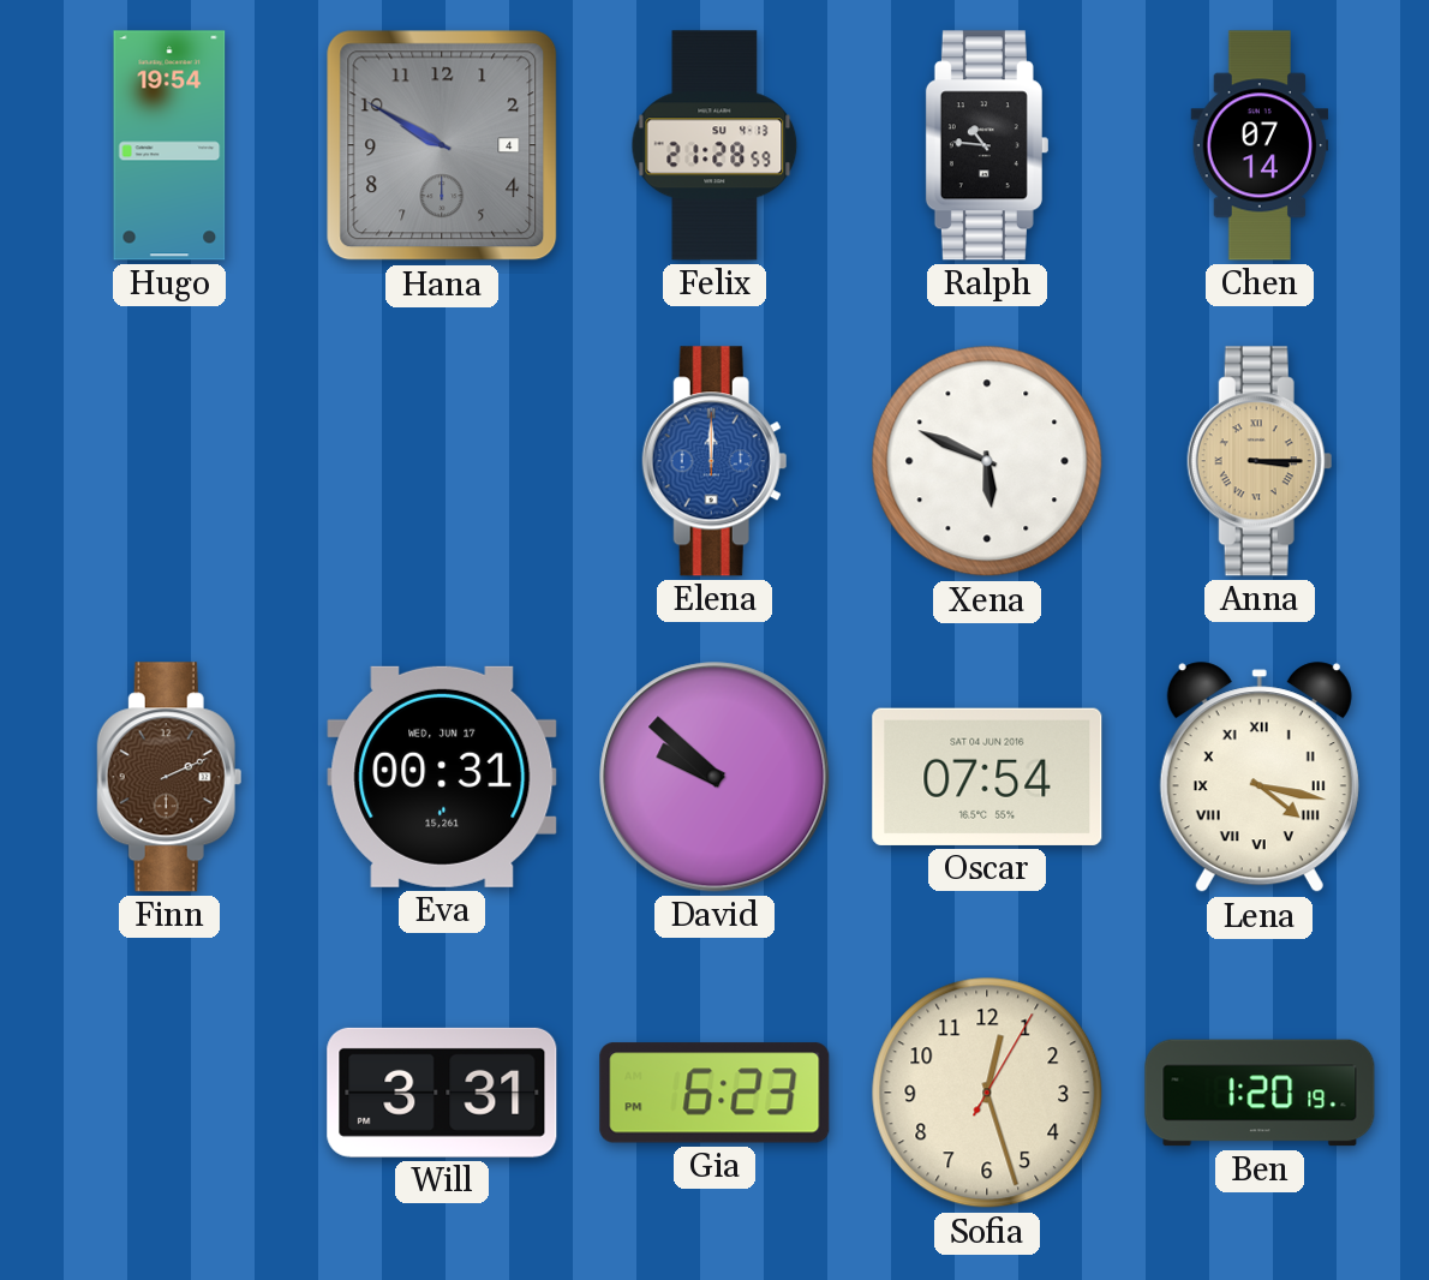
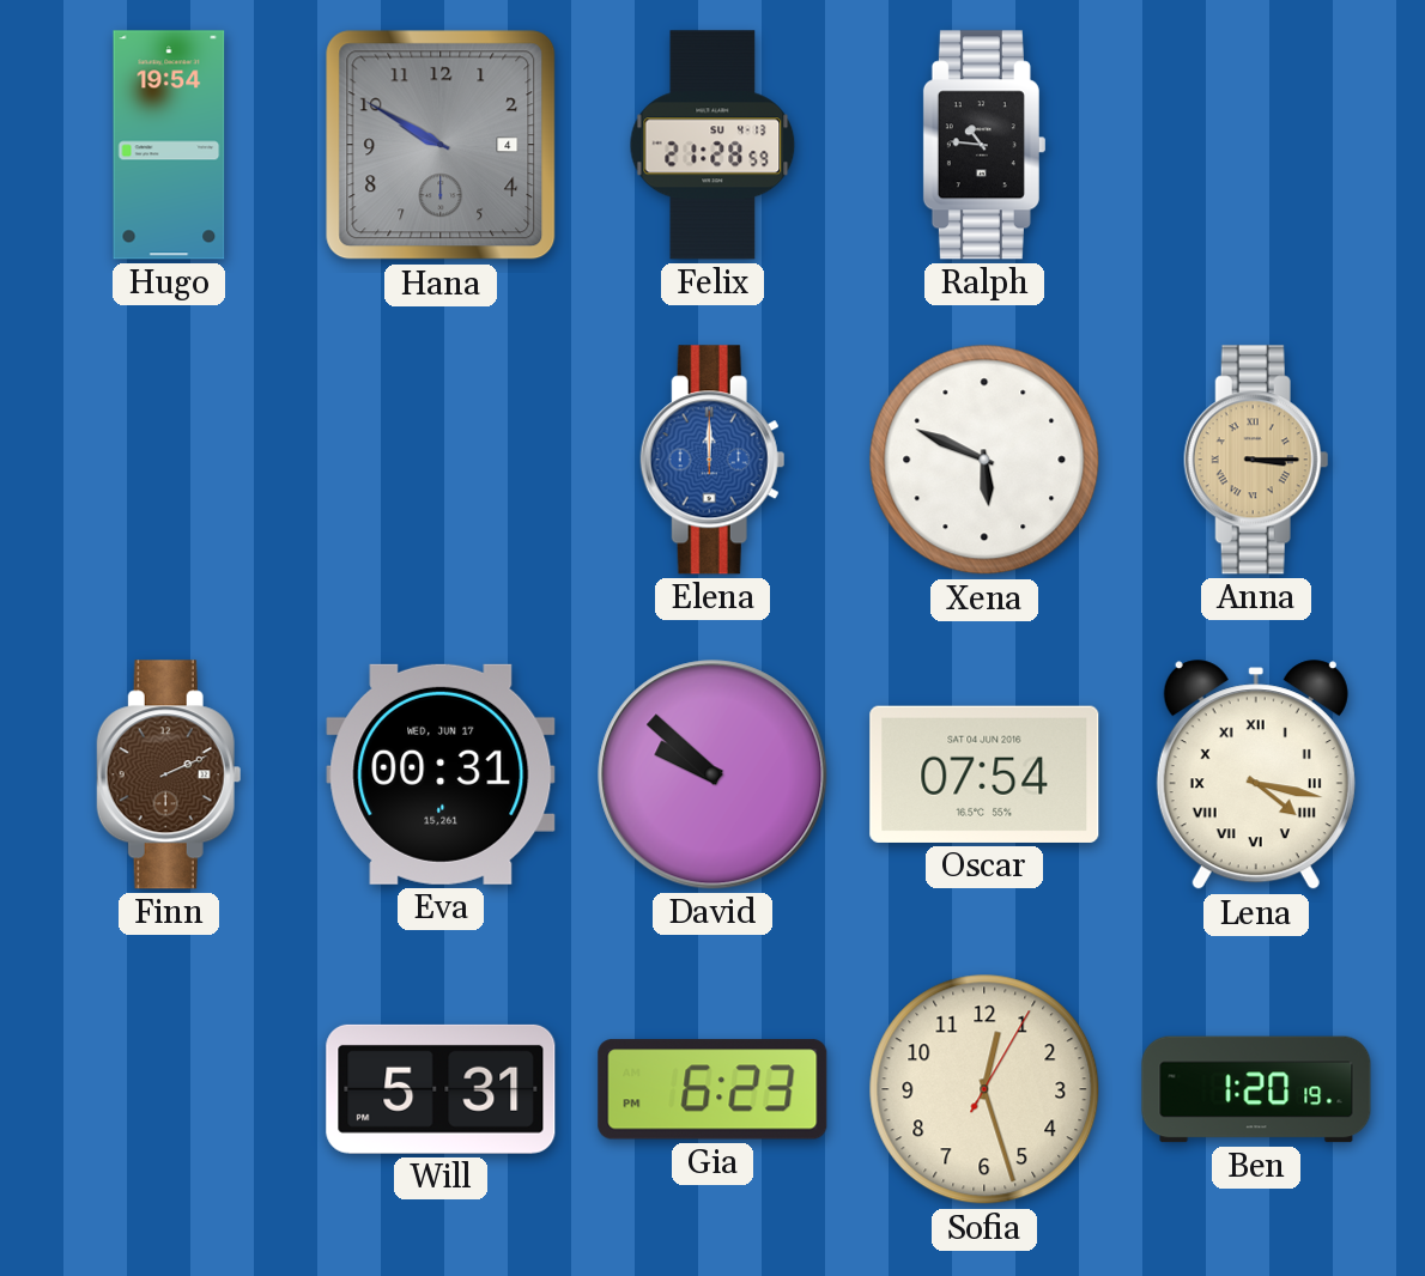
Chen: 07:14 -> none
Will: 3:31 -> 5:31
